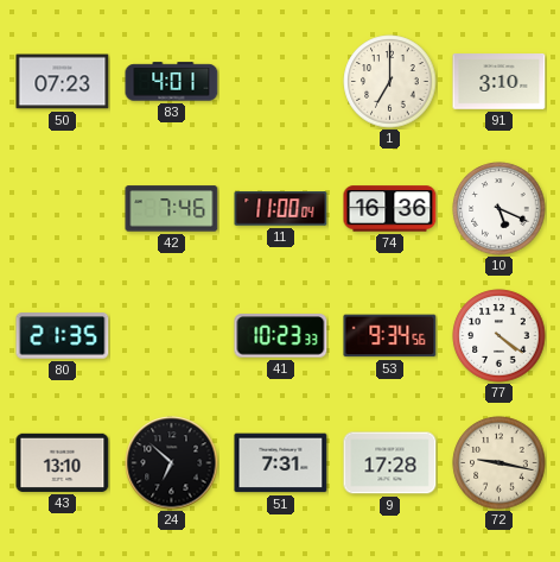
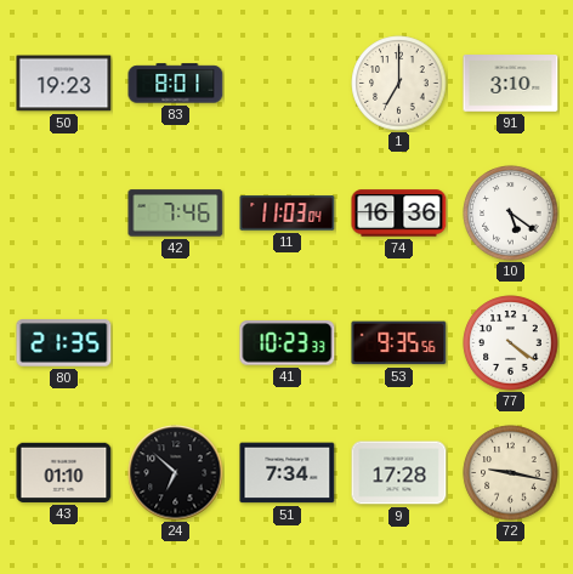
50: 07:23 -> 19:23
83: 4:01 -> 8:01
11: 11:00 -> 11:03
10: 5:19 -> 5:21
53: 9:34 -> 9:35
43: 13:10 -> 01:10
51: 7:31 -> 7:34
